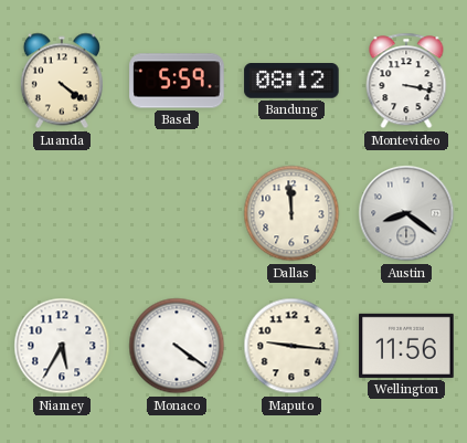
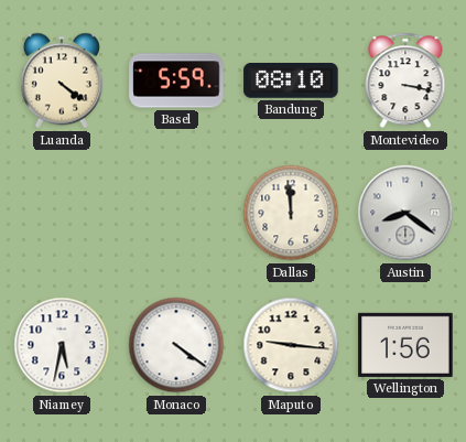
Bandung: 08:12 -> 08:10
Niamey: 5:35 -> 5:32
Wellington: 11:56 -> 1:56
